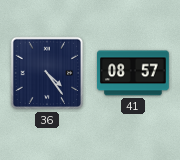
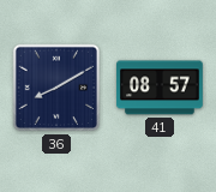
36: 4:24 -> 8:10
